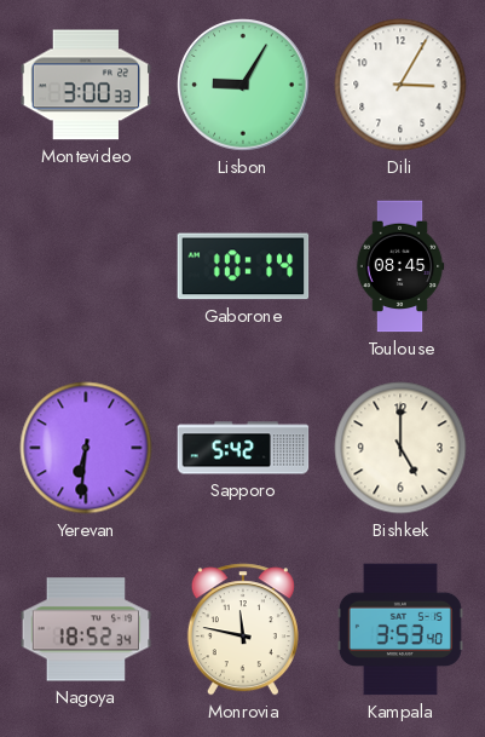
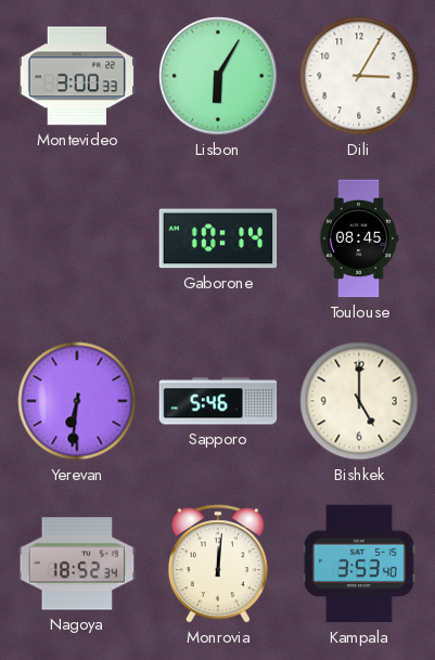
Lisbon: 9:05 -> 6:05
Sapporo: 5:42 -> 5:46
Monrovia: 11:47 -> 12:01
